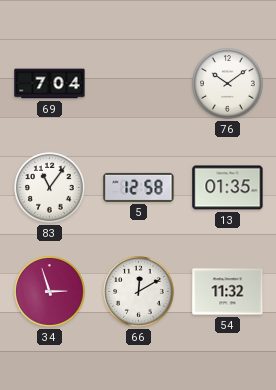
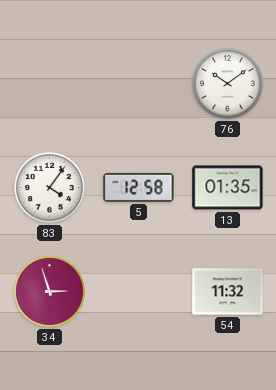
69: 7:04 -> none
83: 11:06 -> 4:06
66: 12:10 -> none
